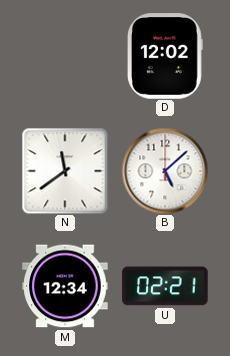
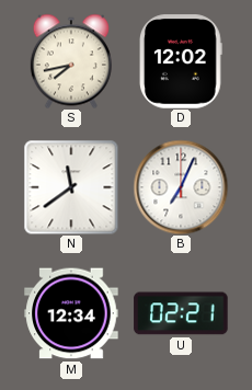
S: none -> 7:43
B: 5:08 -> 7:04
